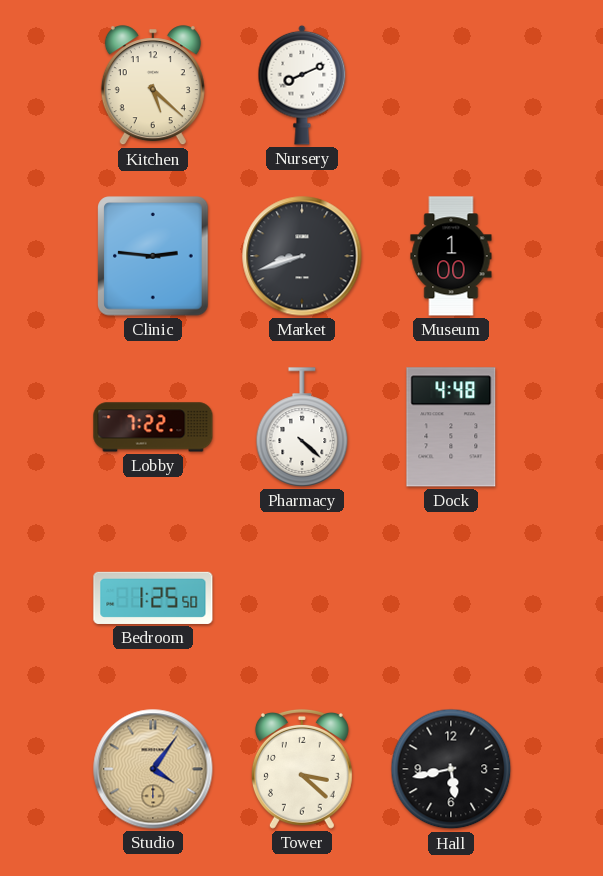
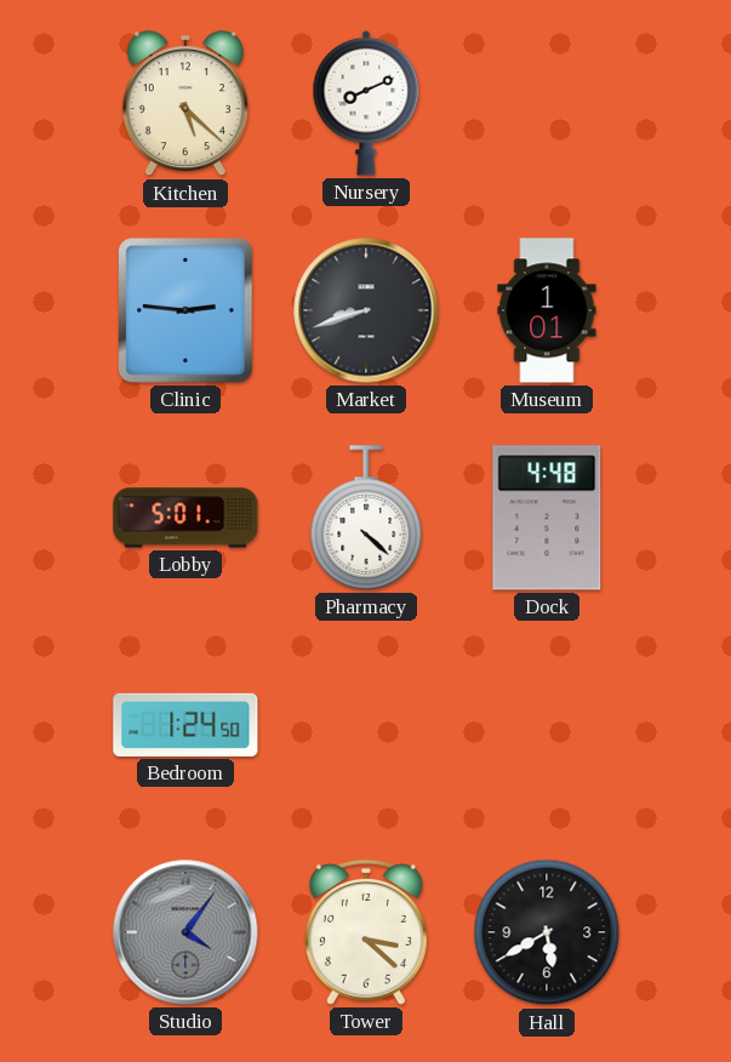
Museum: 1:00 -> 1:01
Lobby: 7:22 -> 5:01
Bedroom: 1:25 -> 1:24
Studio dial: champagne -> grey
Hall: 5:43 -> 5:40
